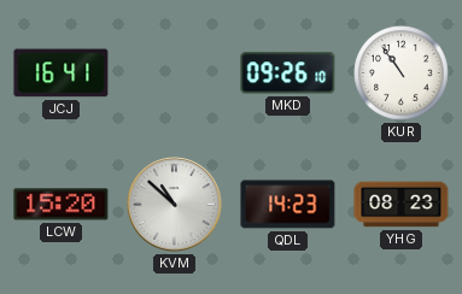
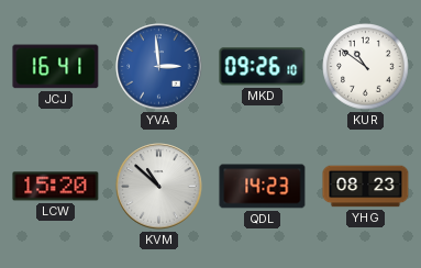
YVA: none -> 2:59
KUR: 10:54 -> 10:51
